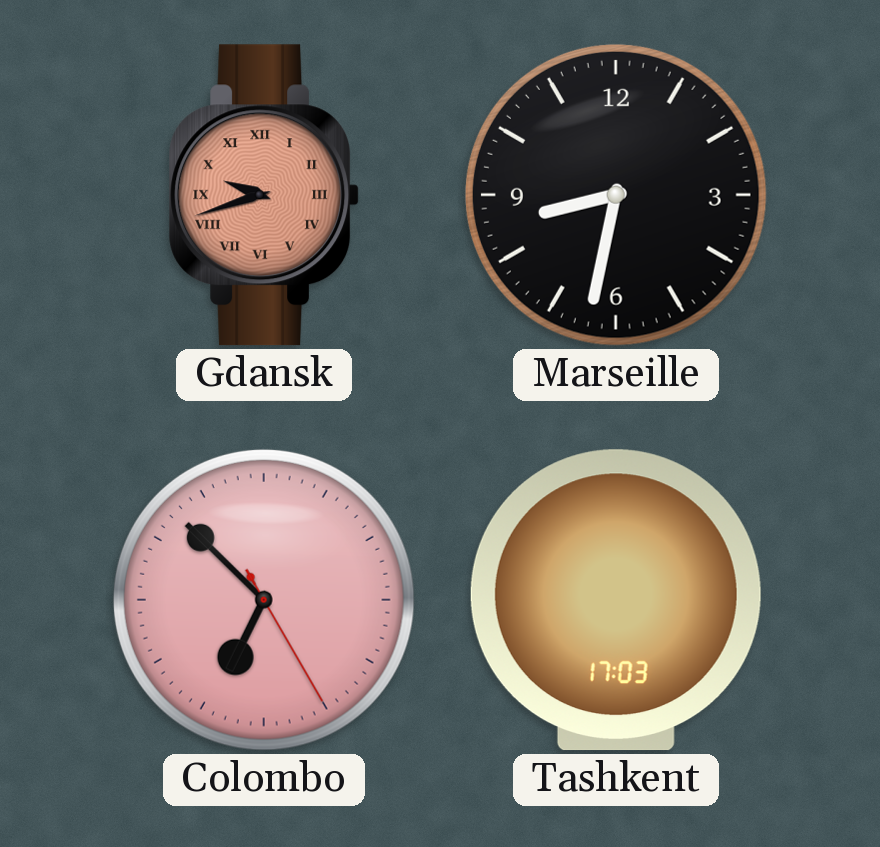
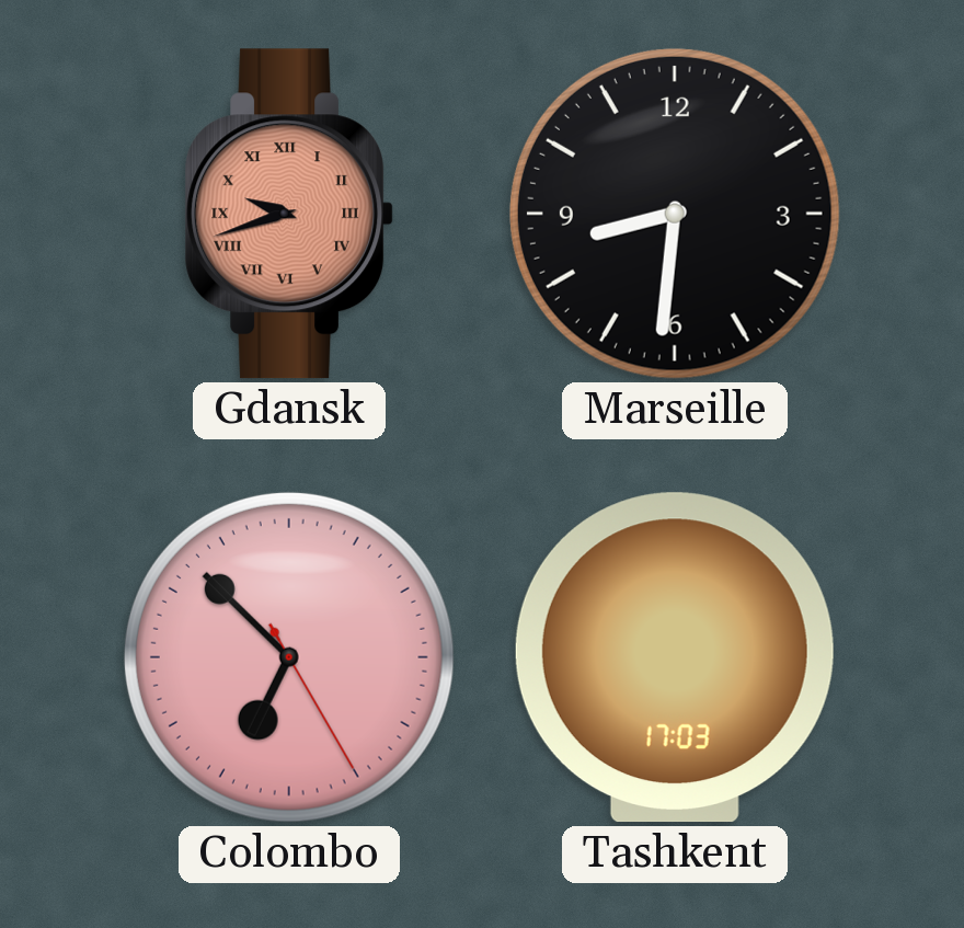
Marseille: 8:32 -> 8:31
